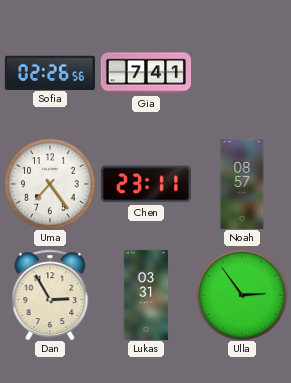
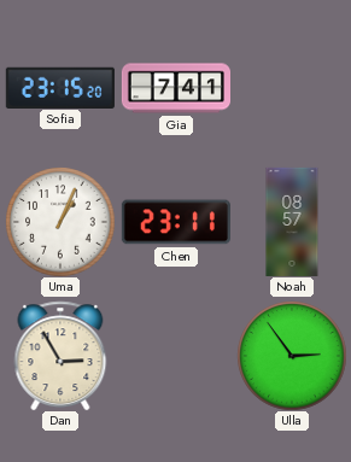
Sofia: 02:26 -> 23:15
Uma: 7:24 -> 1:04
Lukas: 03:31 -> none
